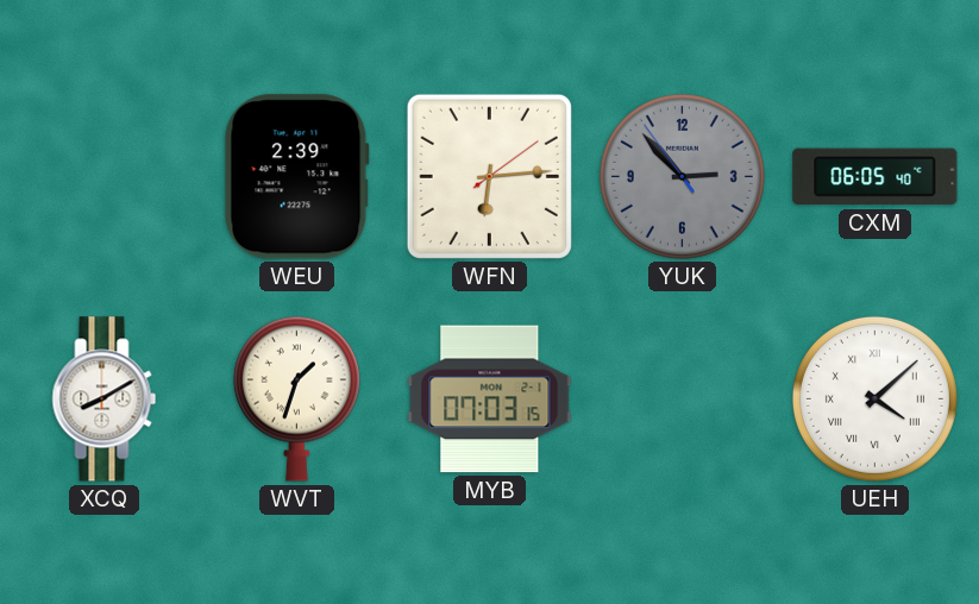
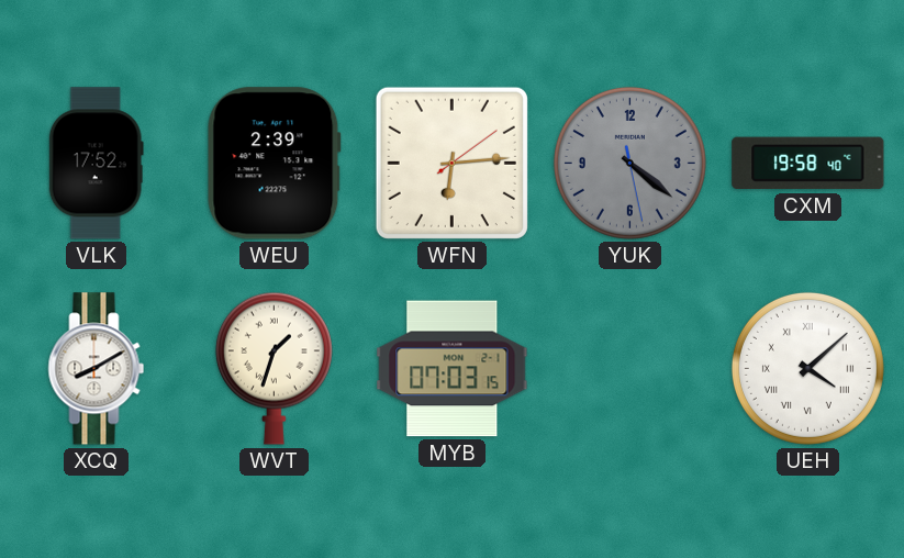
VLK: none -> 17:52
YUK: 2:52 -> 4:21
CXM: 06:05 -> 19:58
